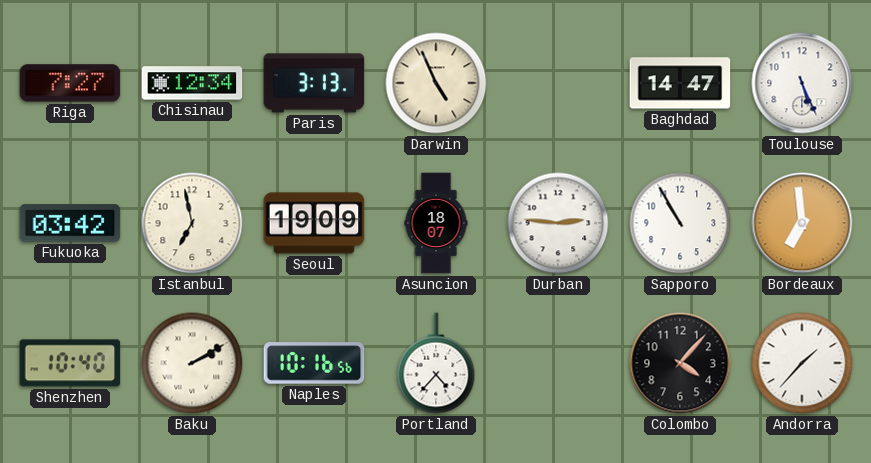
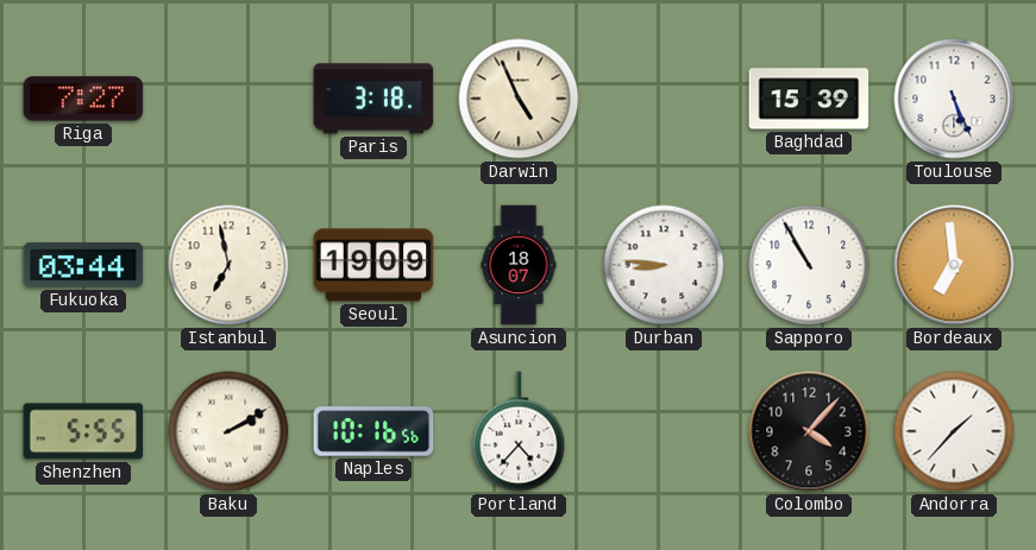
Chisinau: 12:34 -> none
Paris: 3:13 -> 3:18
Baghdad: 14:47 -> 15:39
Fukuoka: 03:42 -> 03:44
Durban: 2:46 -> 8:46
Shenzhen: 10:40 -> 5:55
